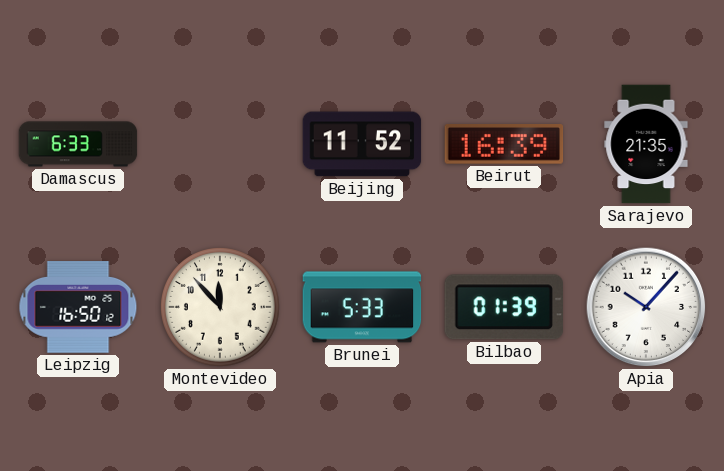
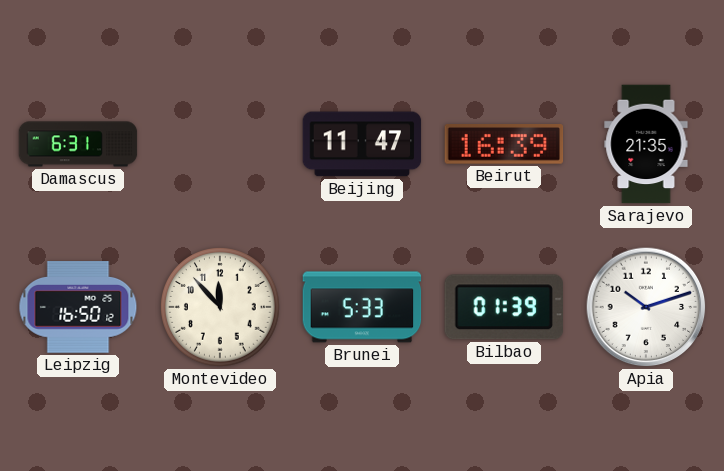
Damascus: 6:33 -> 6:31
Beijing: 11:52 -> 11:47
Apia: 10:07 -> 10:12
